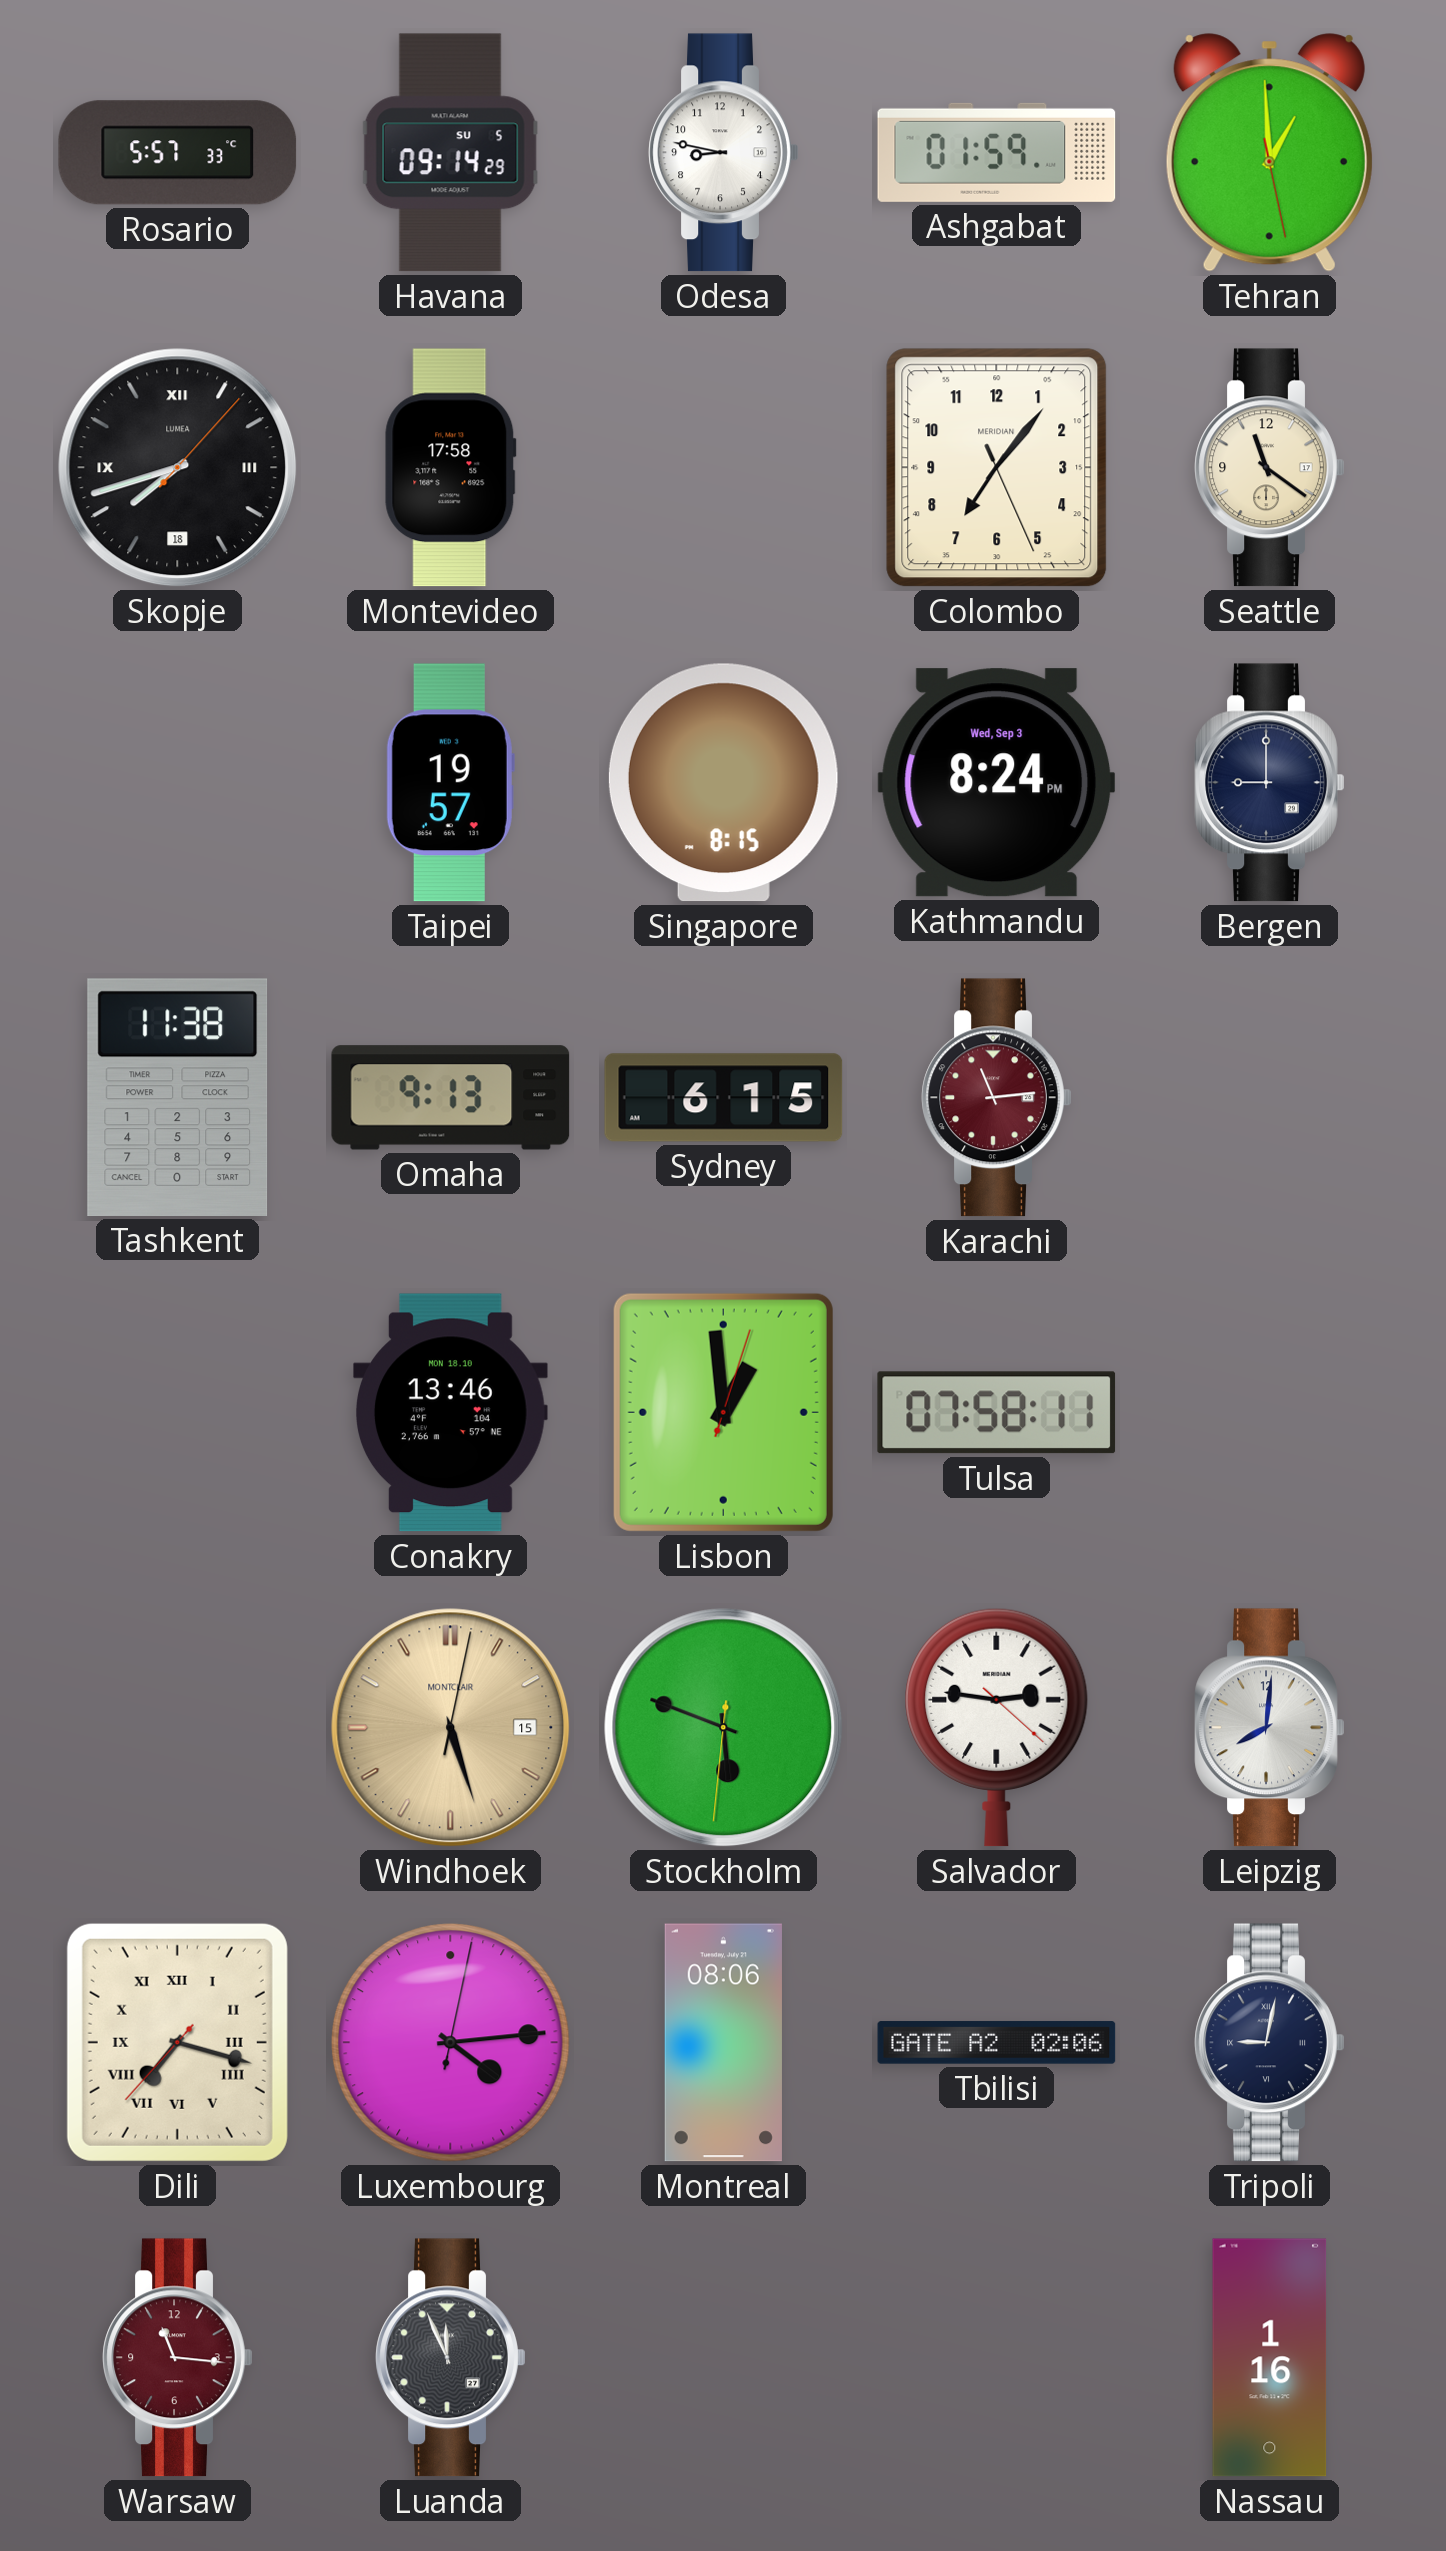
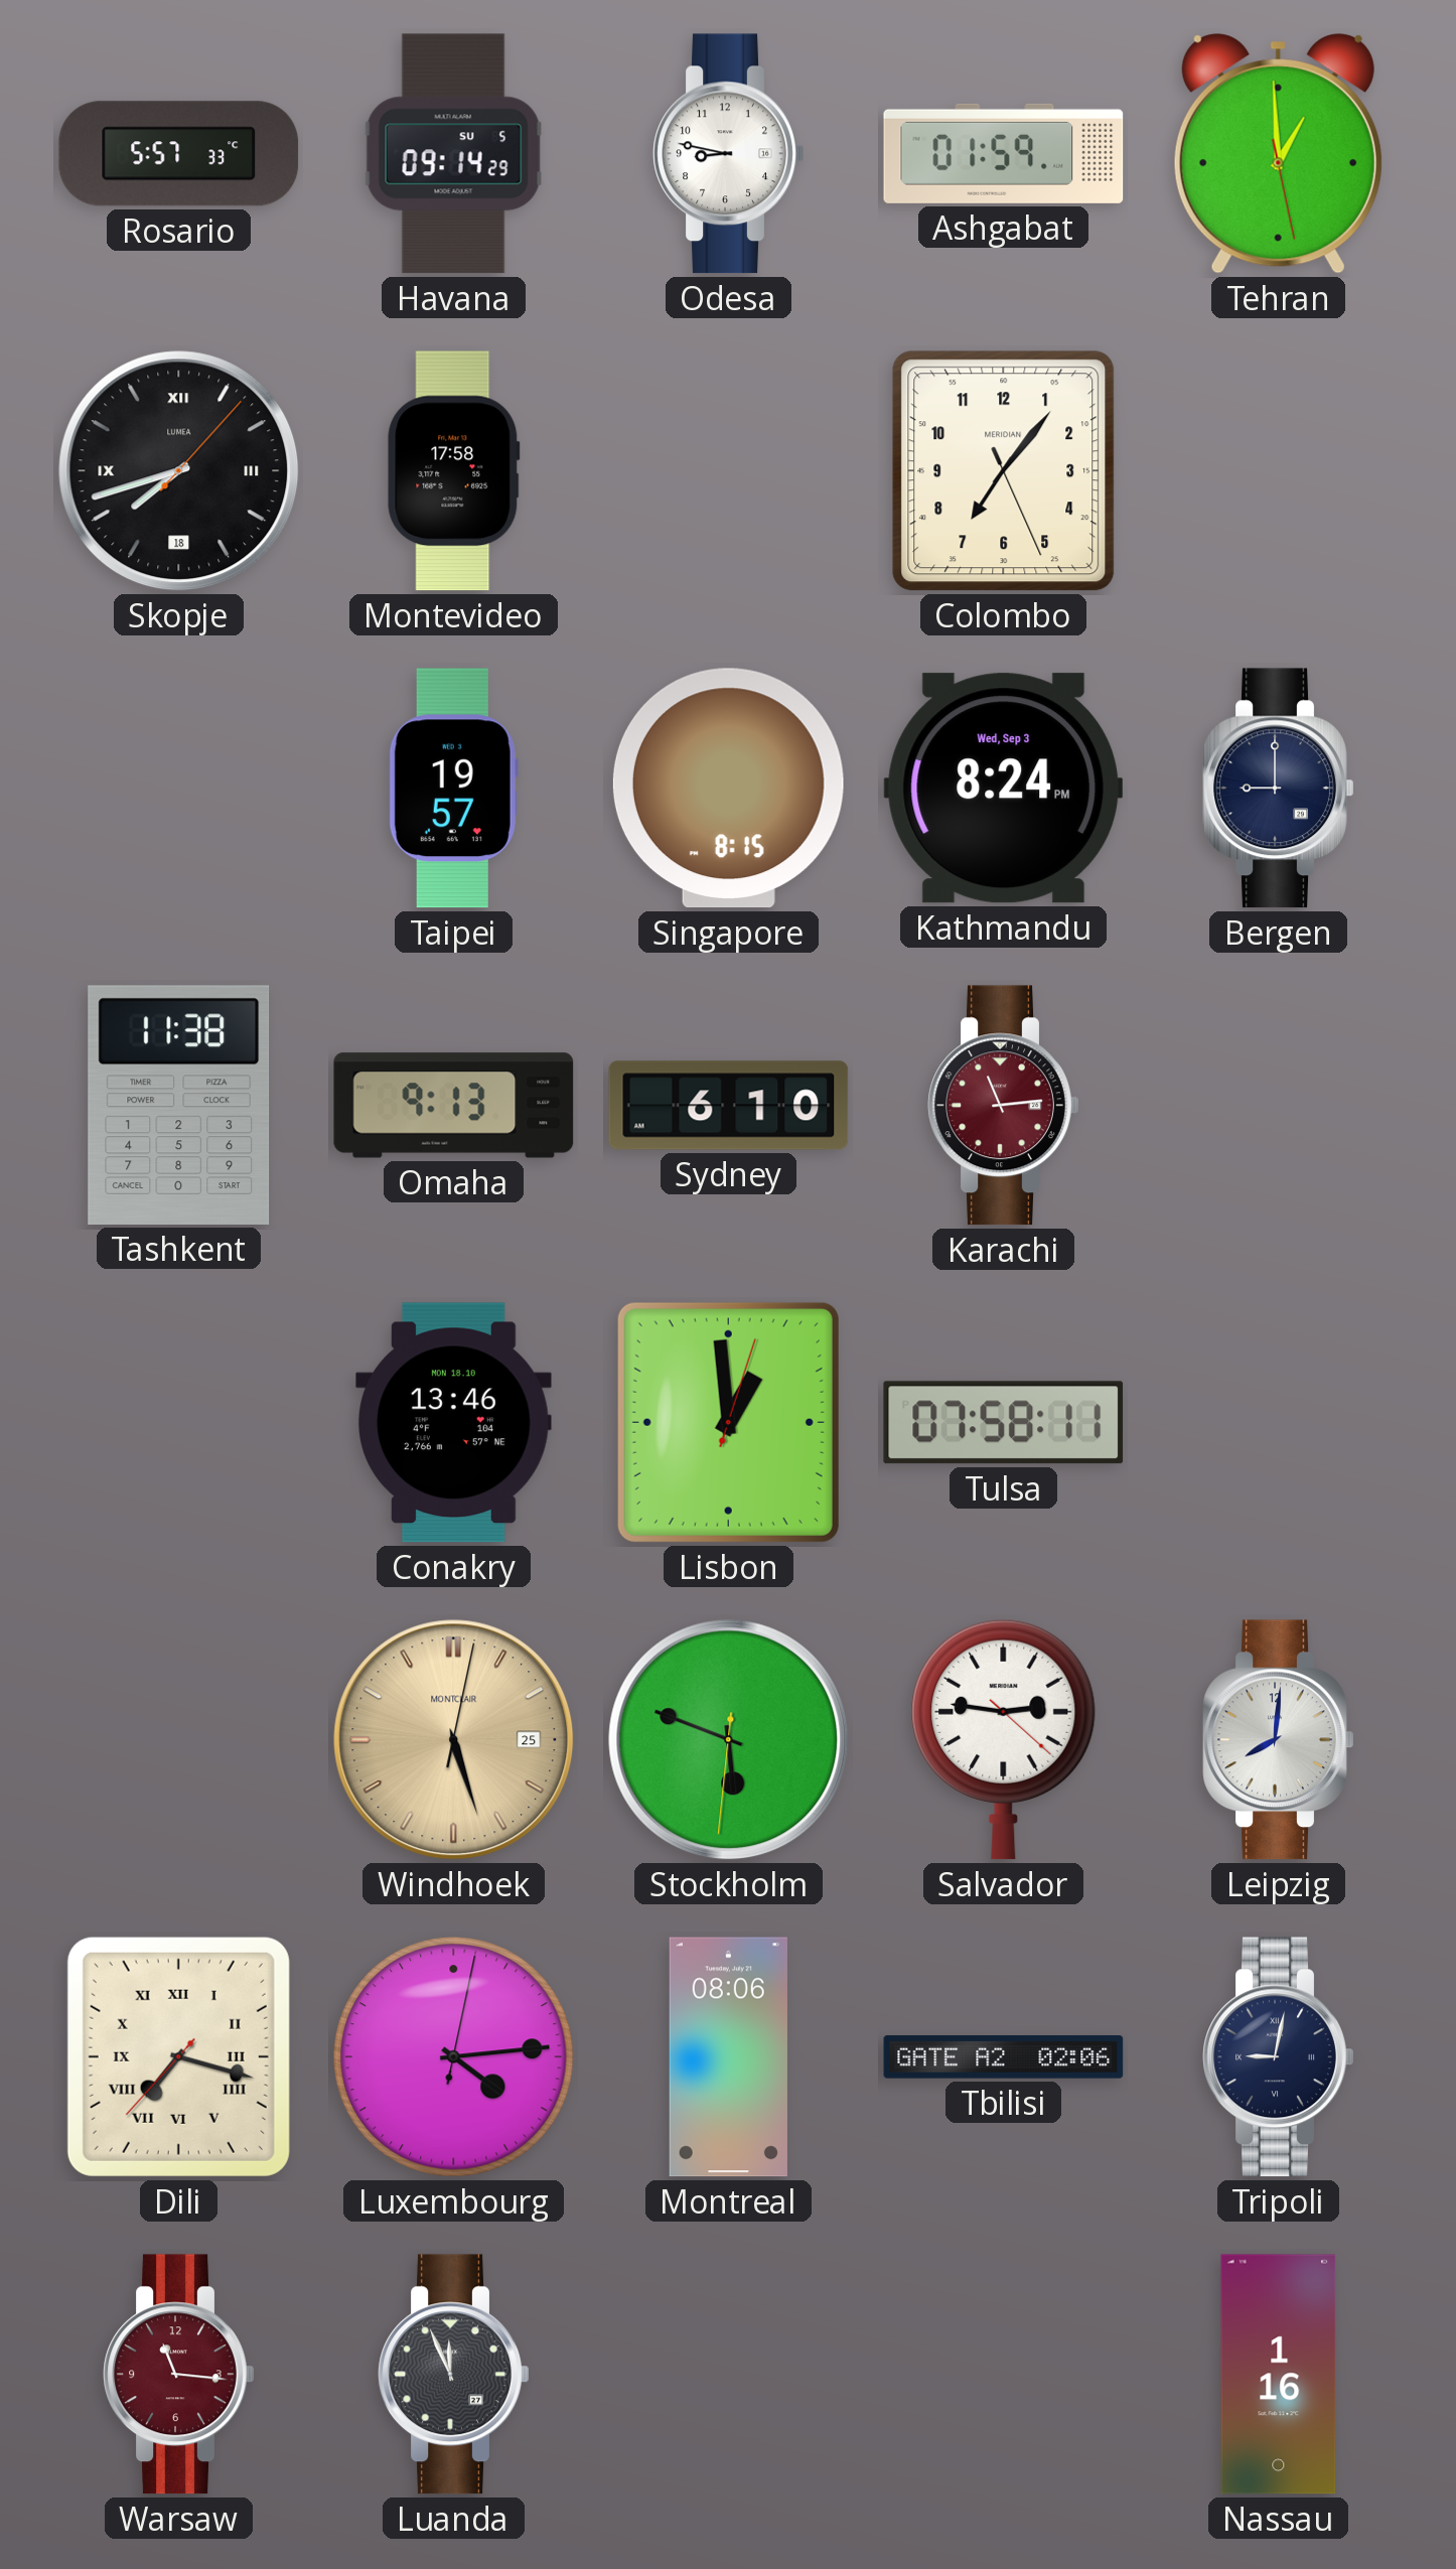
Seattle: 11:21 -> none
Sydney: 6:15 -> 6:10
Windhoek date: 15 -> 25
